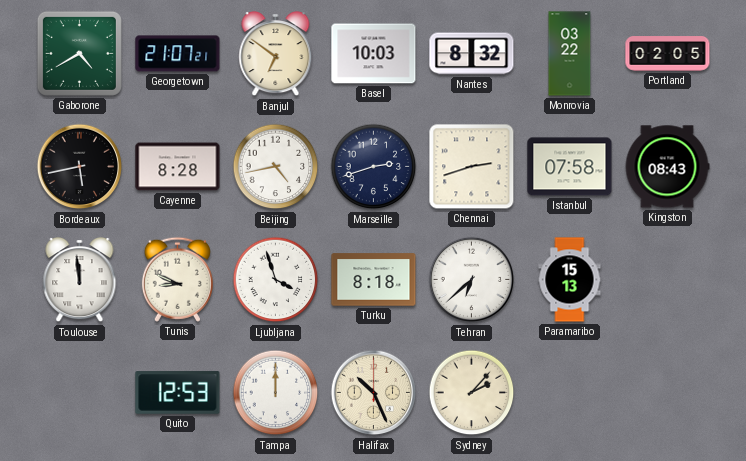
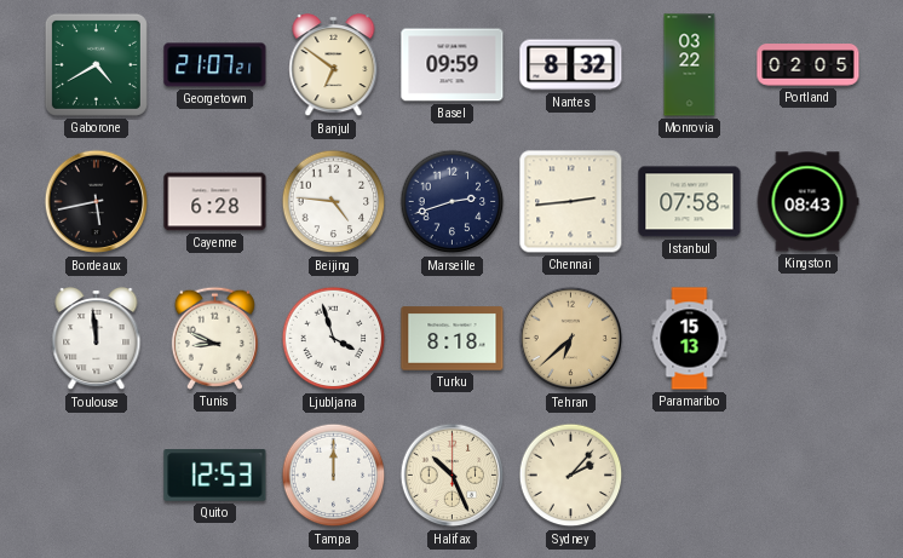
Basel: 10:03 -> 09:59
Cayenne: 8:28 -> 6:28
Beijing: 4:43 -> 4:46
Chennai: 2:42 -> 2:44
Tehran dial: white -> champagne
